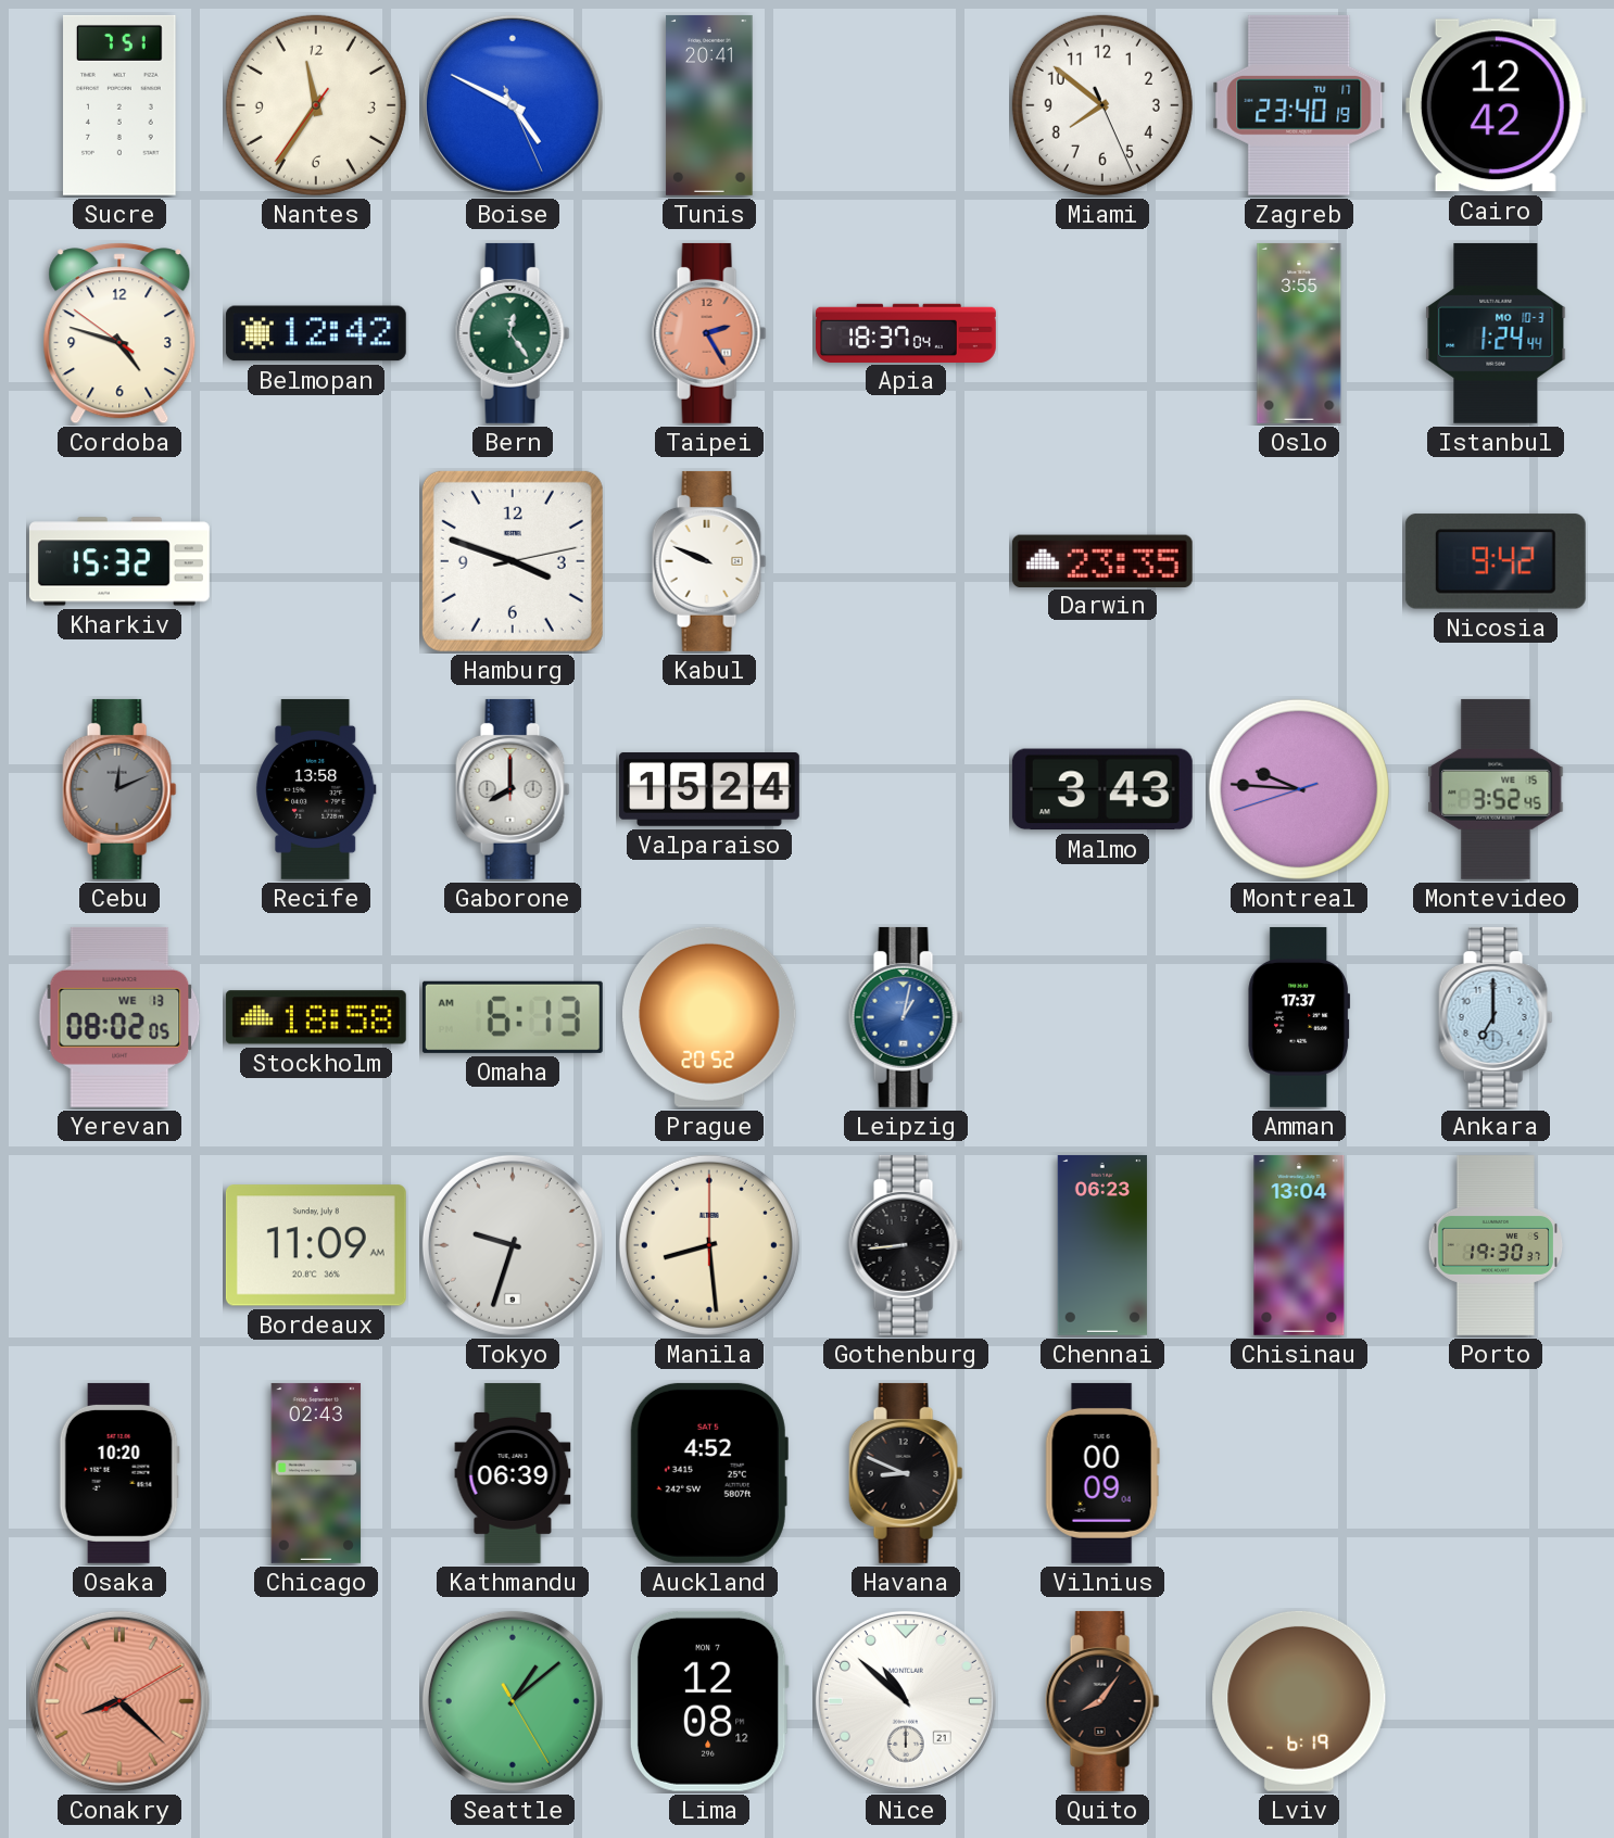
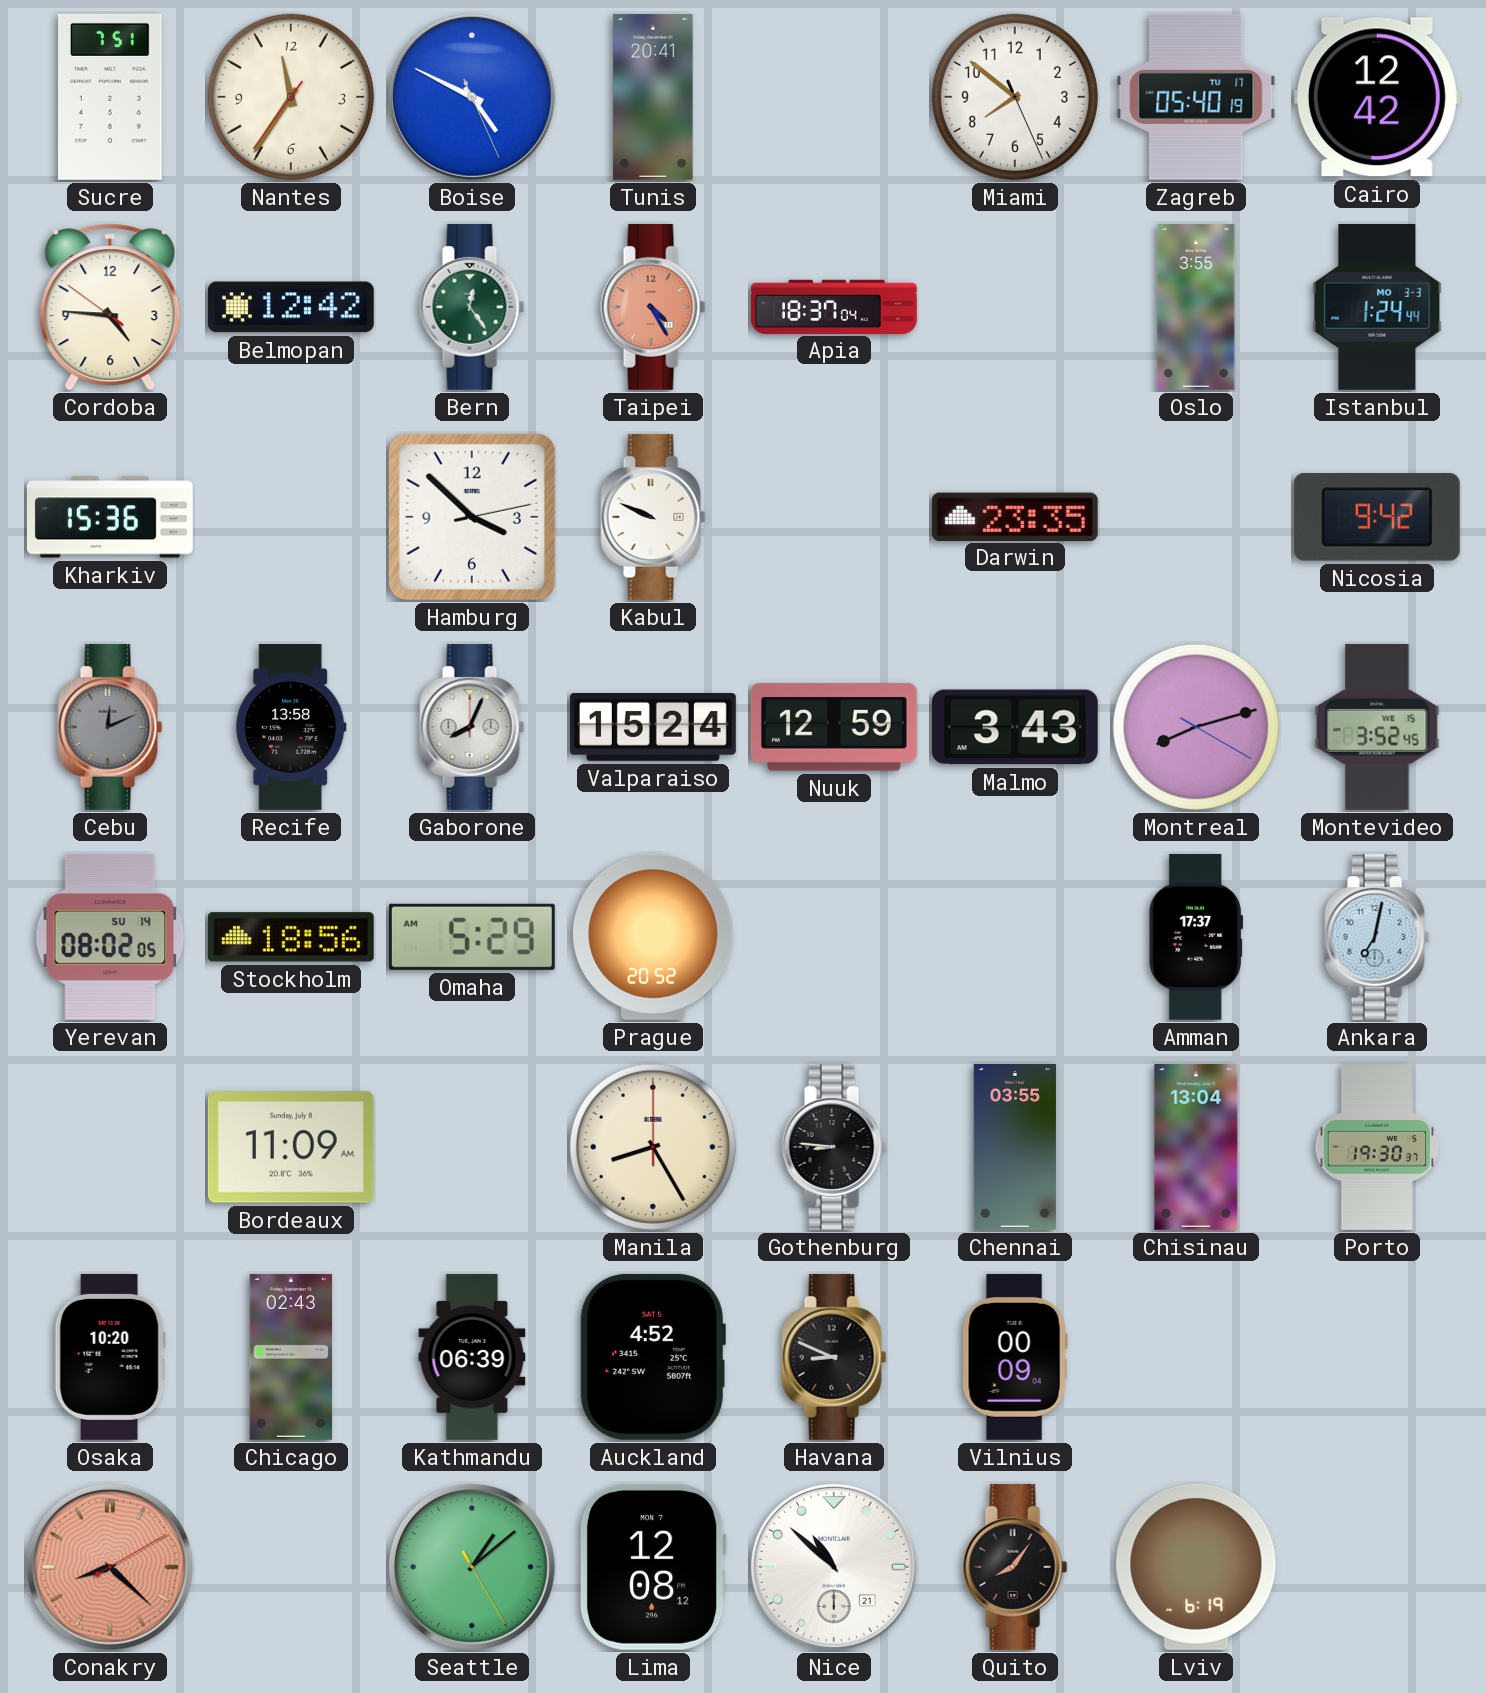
Zagreb: 23:40 -> 05:40
Cordoba: 4:47 -> 4:45
Taipei: 2:25 -> 4:25
Istanbul date: MO 10-3 -> MO 3-3
Kharkiv: 15:32 -> 15:36
Hamburg: 3:48 -> 3:52
Gaborone: 8:00 -> 8:04
Nuuk: none -> 12:59
Montreal: 9:45 -> 8:12
Yerevan date: WE 13 -> SU 14
Stockholm: 18:58 -> 18:56
Omaha: 6:13 -> 5:29
Leipzig: 1:02 -> none
Ankara: 7:00 -> 7:02
Tokyo: 9:33 -> none
Manila: 8:29 -> 8:25
Gothenburg: 8:44 -> 8:46
Chennai: 06:23 -> 03:55
